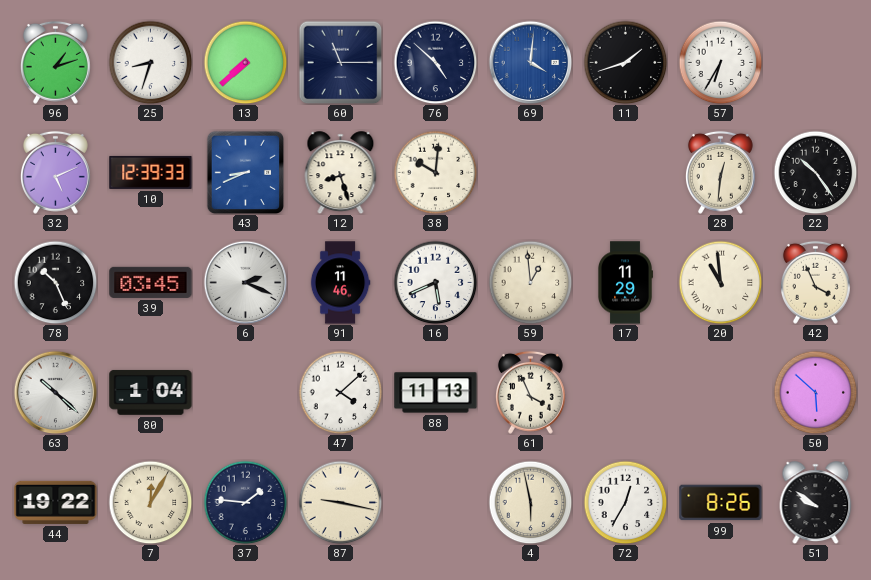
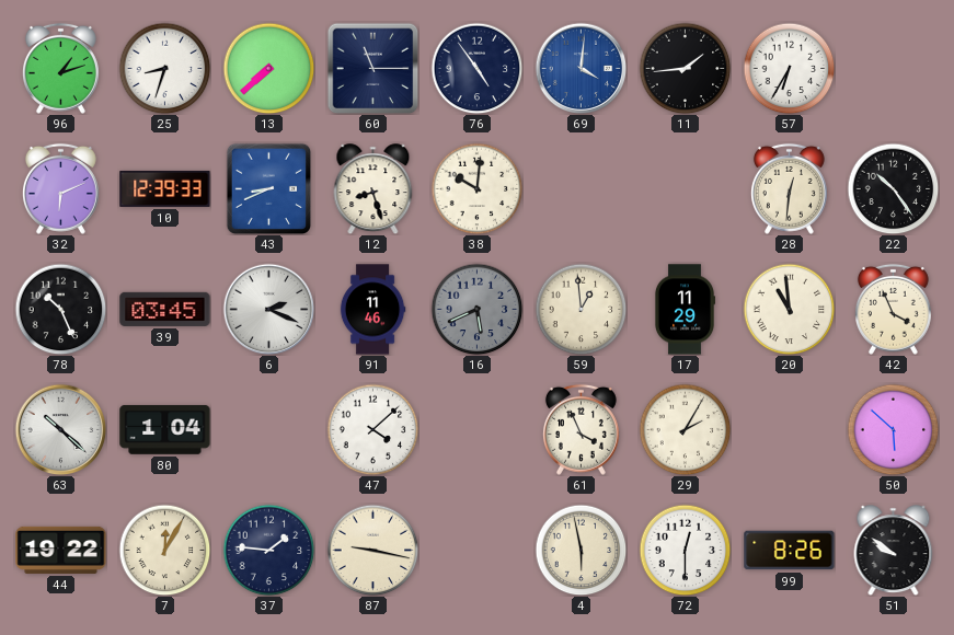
76: 4:52 -> 4:54
11: 1:42 -> 1:44
32: 5:11 -> 6:11
16 dial: white -> grey
88: 11:13 -> none
29: none -> 2:05
72: 12:35 -> 12:30
